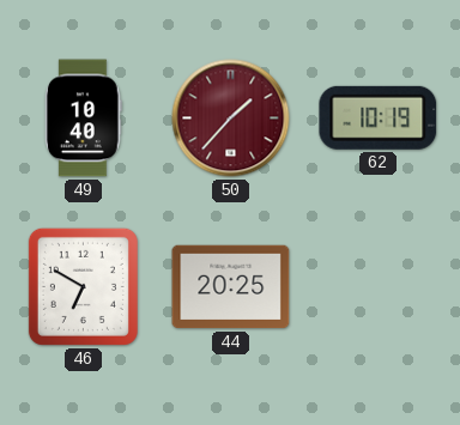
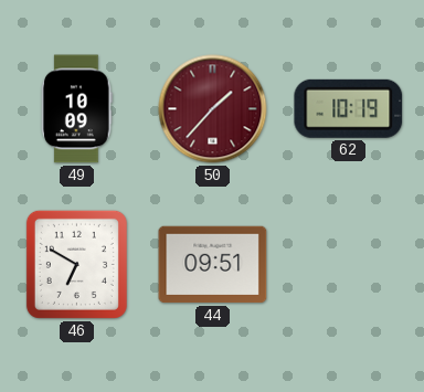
49: 10:40 -> 10:09
44: 20:25 -> 09:51
